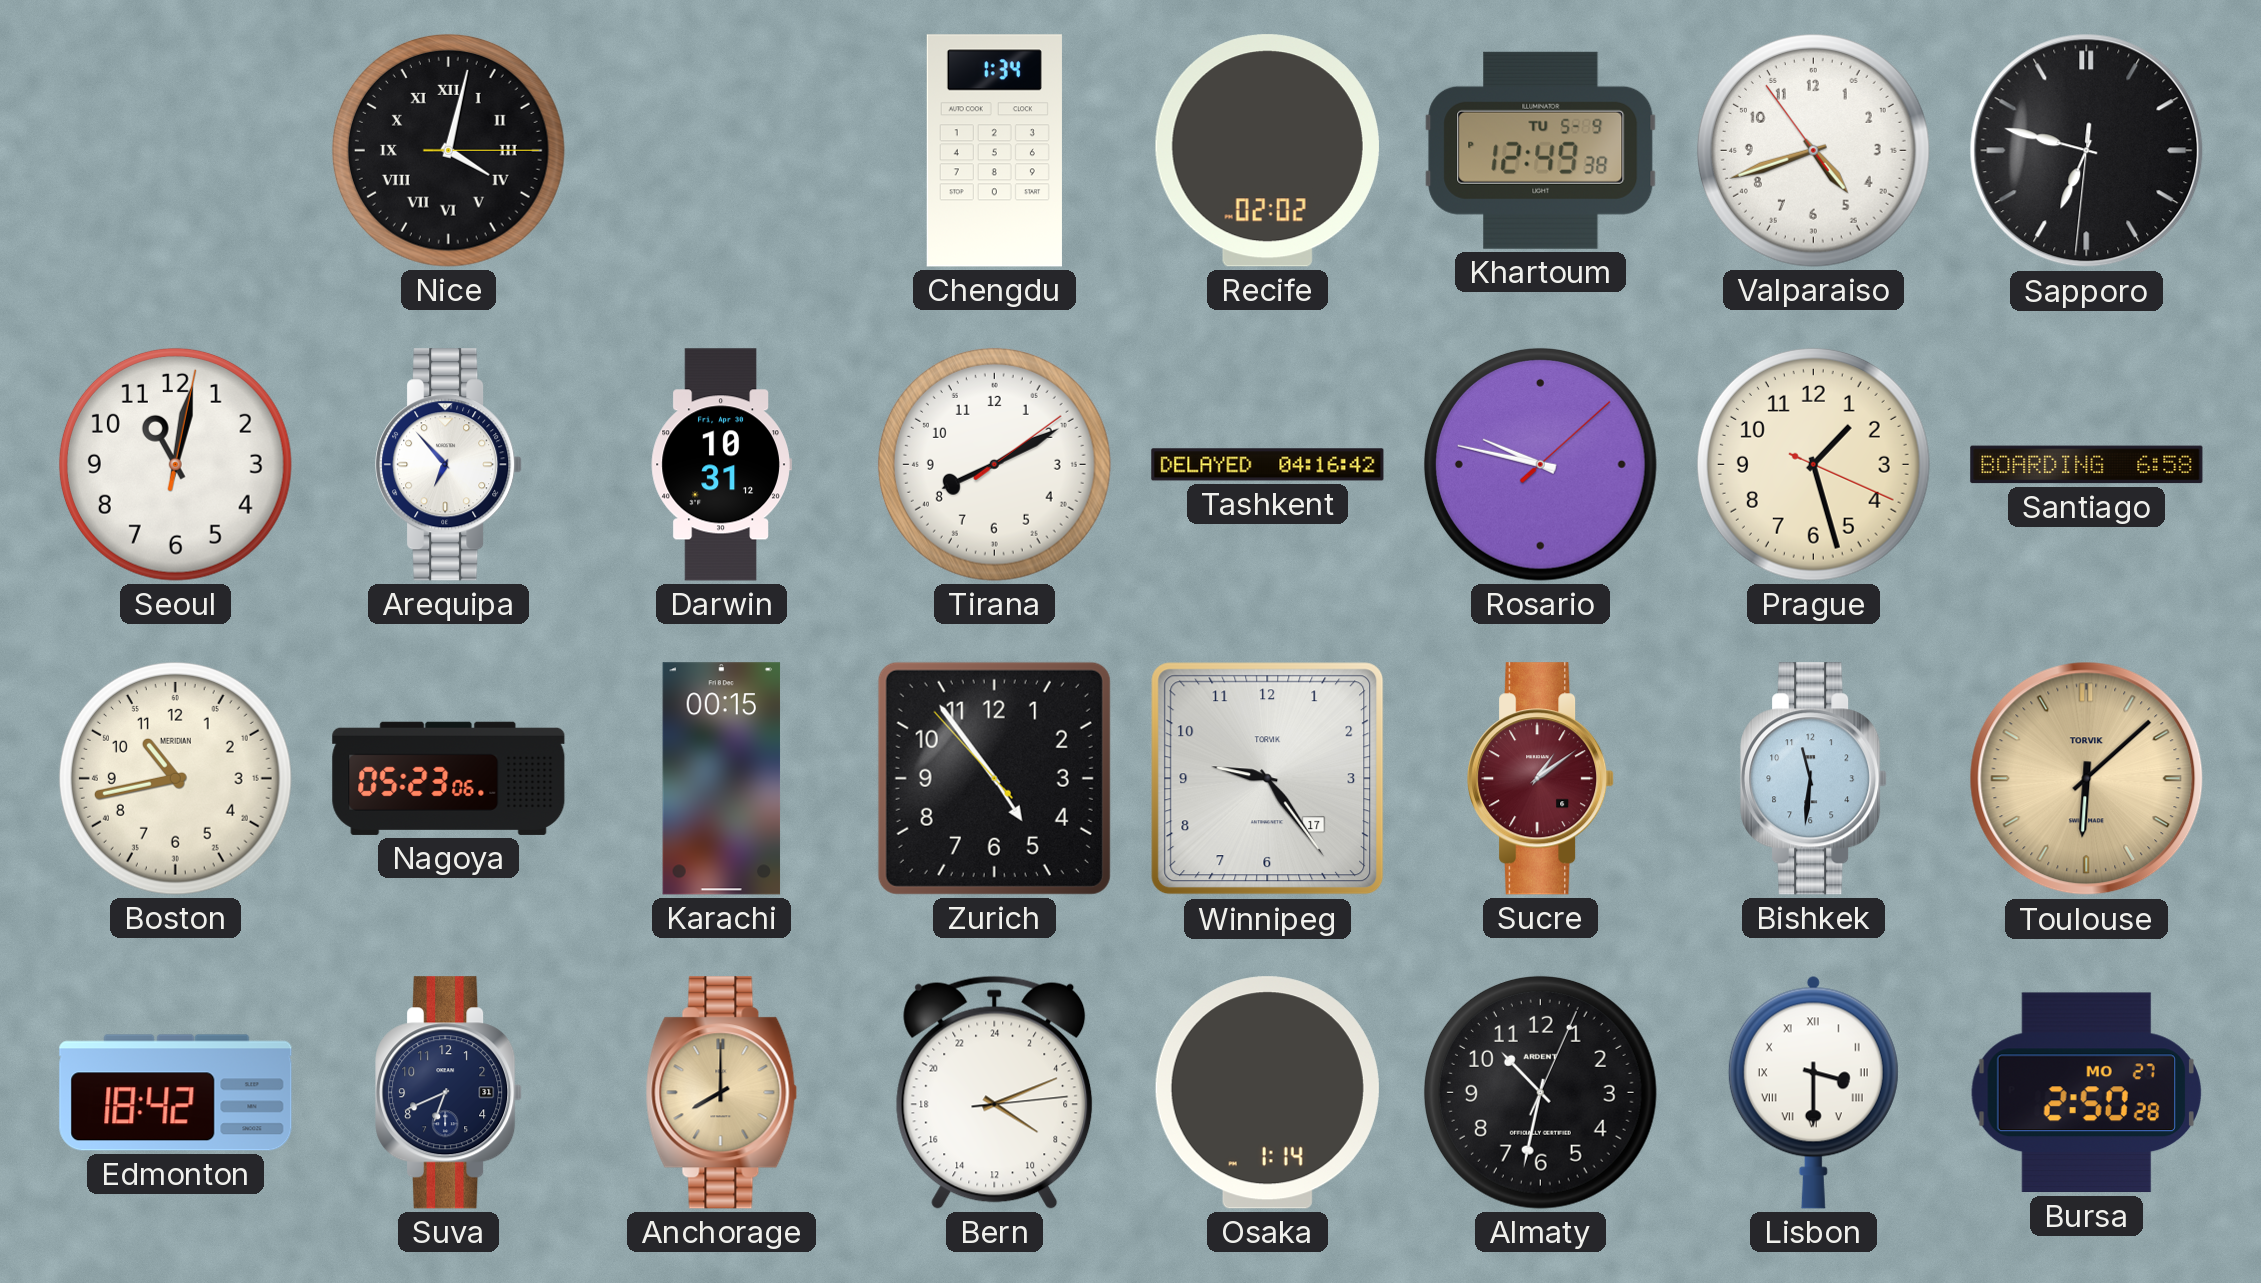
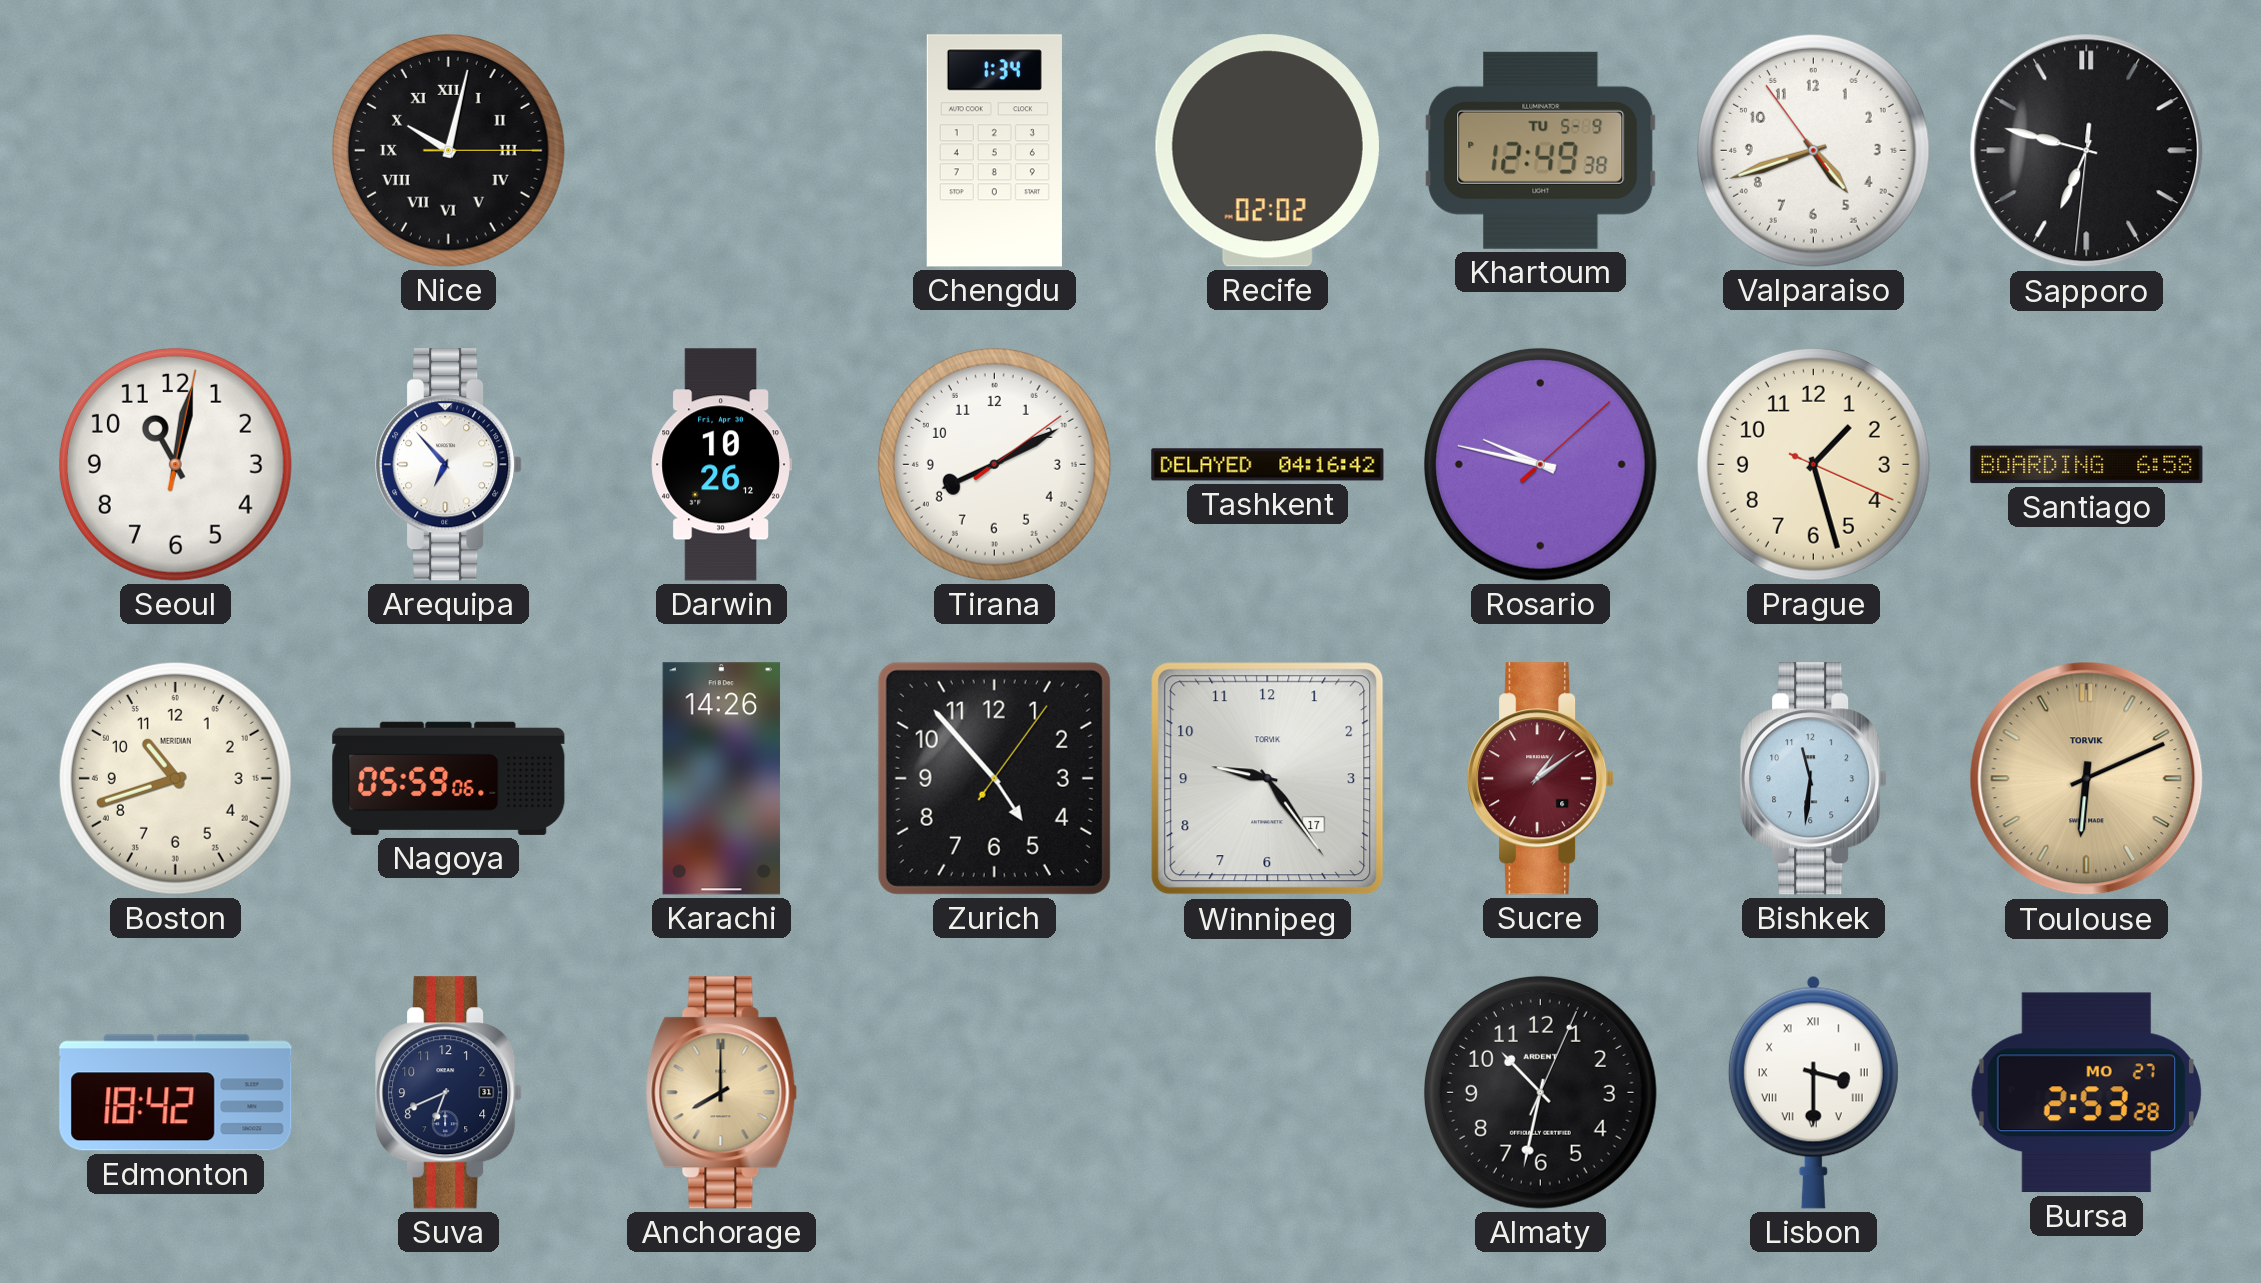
Nice: 4:02 -> 10:02
Darwin: 10:31 -> 10:26
Boston: 10:43 -> 10:42
Nagoya: 05:23 -> 05:59
Karachi: 00:15 -> 14:26
Zurich: 4:53:53 -> 4:53:06
Toulouse: 6:08 -> 6:11
Bern: 8:11 -> none
Osaka: 1:14 -> none
Bursa: 2:50 -> 2:53
